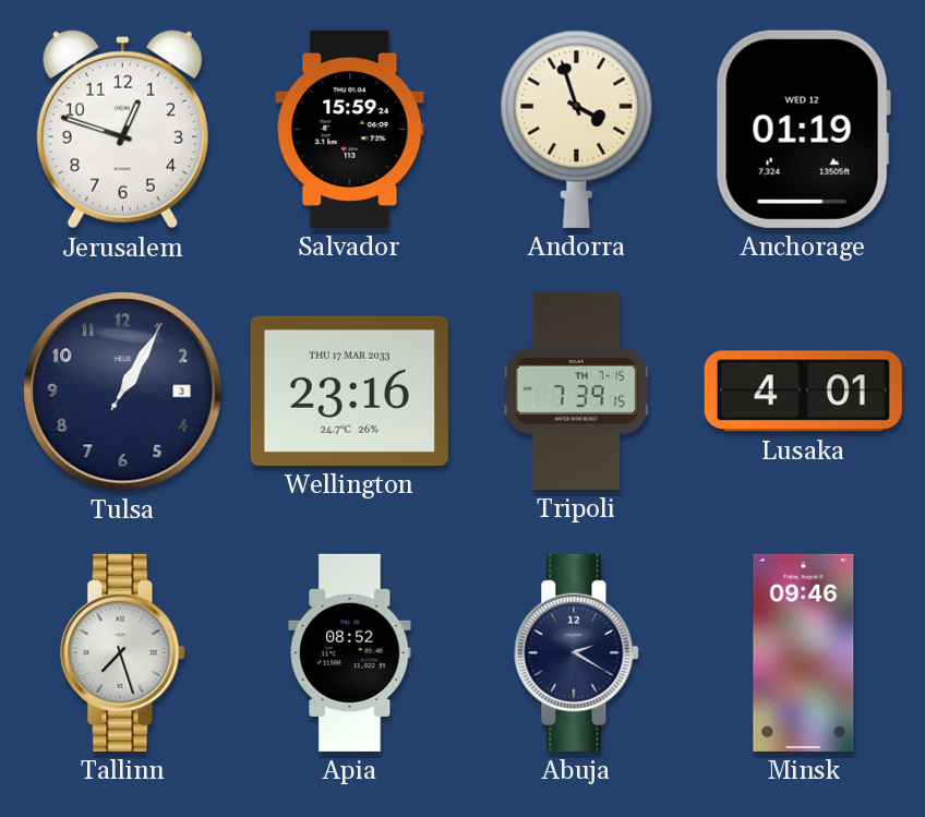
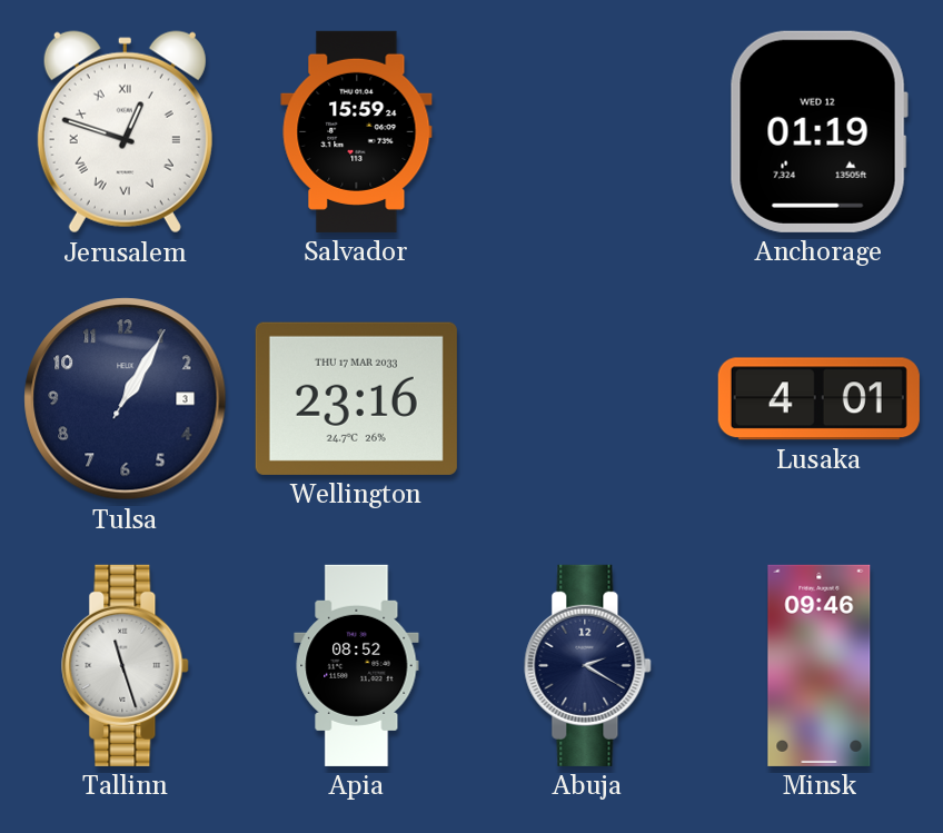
Jerusalem numerals: Arabic -> Roman
Andorra: 3:57 -> none
Tripoli: 7:39 -> none
Tallinn: 7:27 -> 11:27
